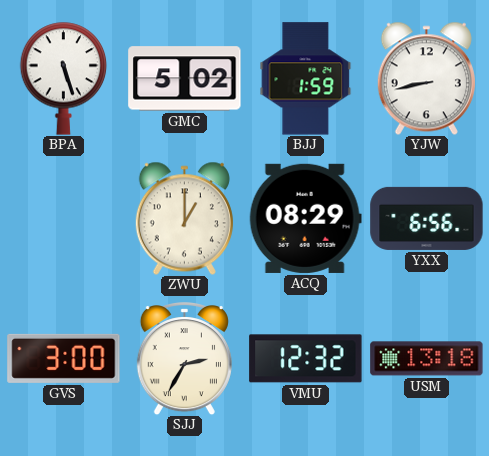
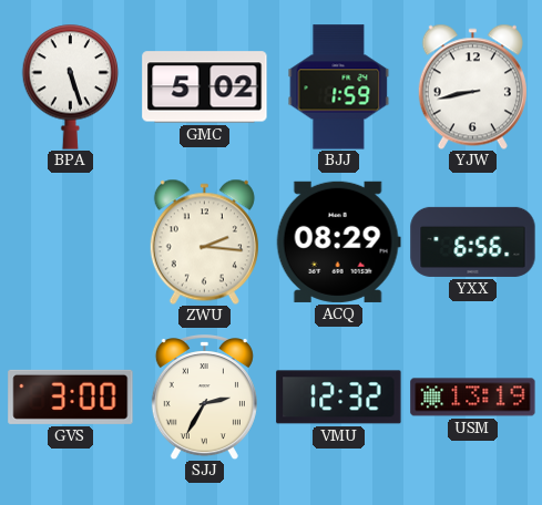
ZWU: 1:00 -> 2:16
USM: 13:18 -> 13:19
